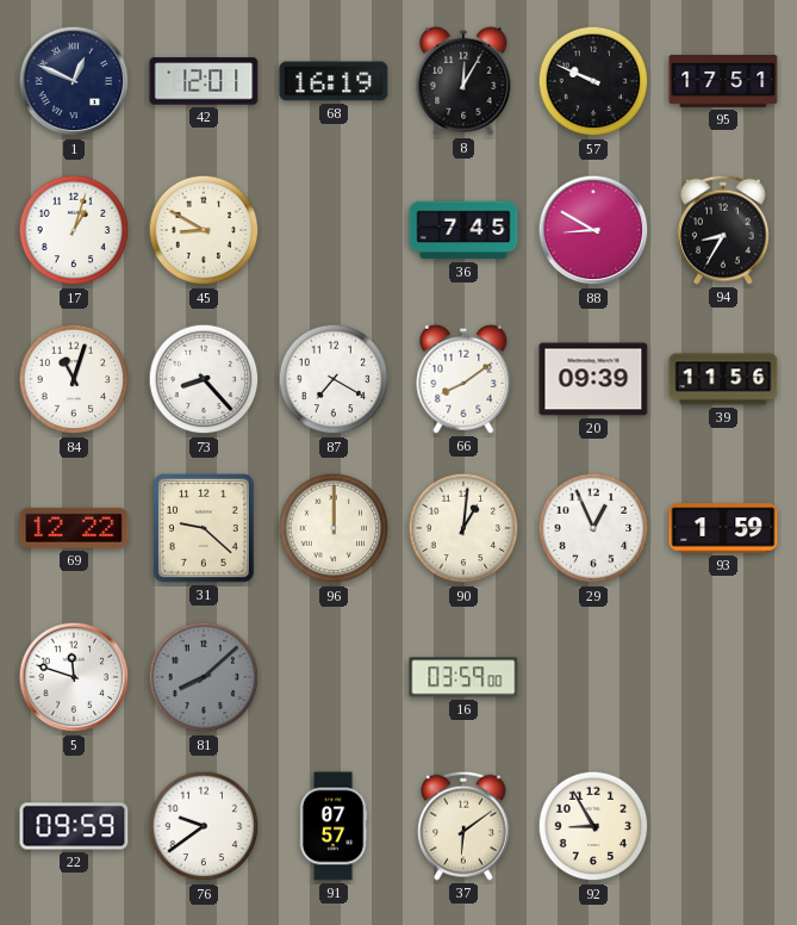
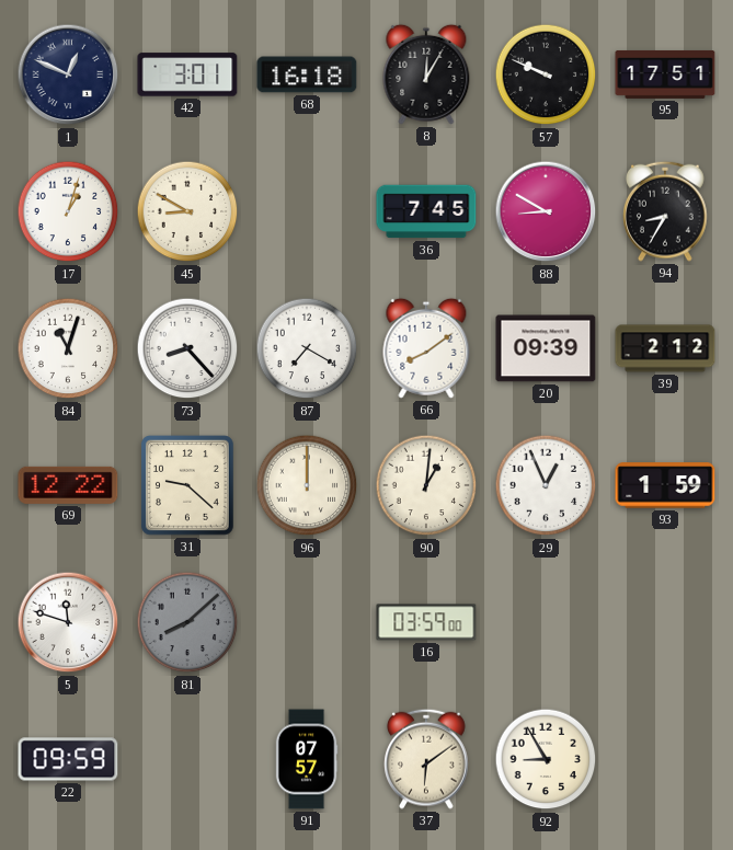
42: 12:01 -> 3:01
68: 16:19 -> 16:18
39: 11:56 -> 2:12
76: 9:39 -> none
